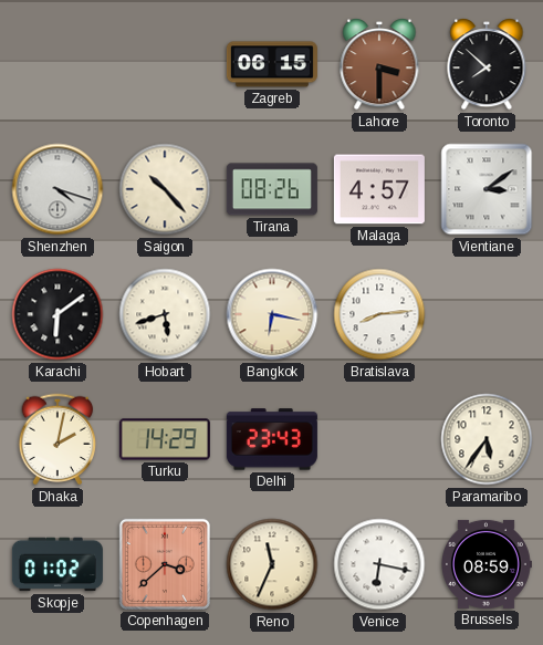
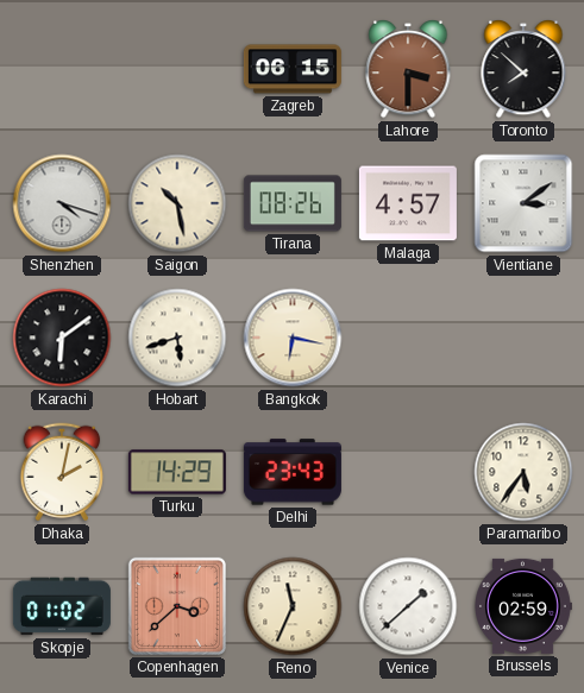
Saigon: 10:23 -> 10:28
Bratislava: 8:14 -> none
Venice: 6:17 -> 1:38
Brussels: 08:59 -> 02:59
